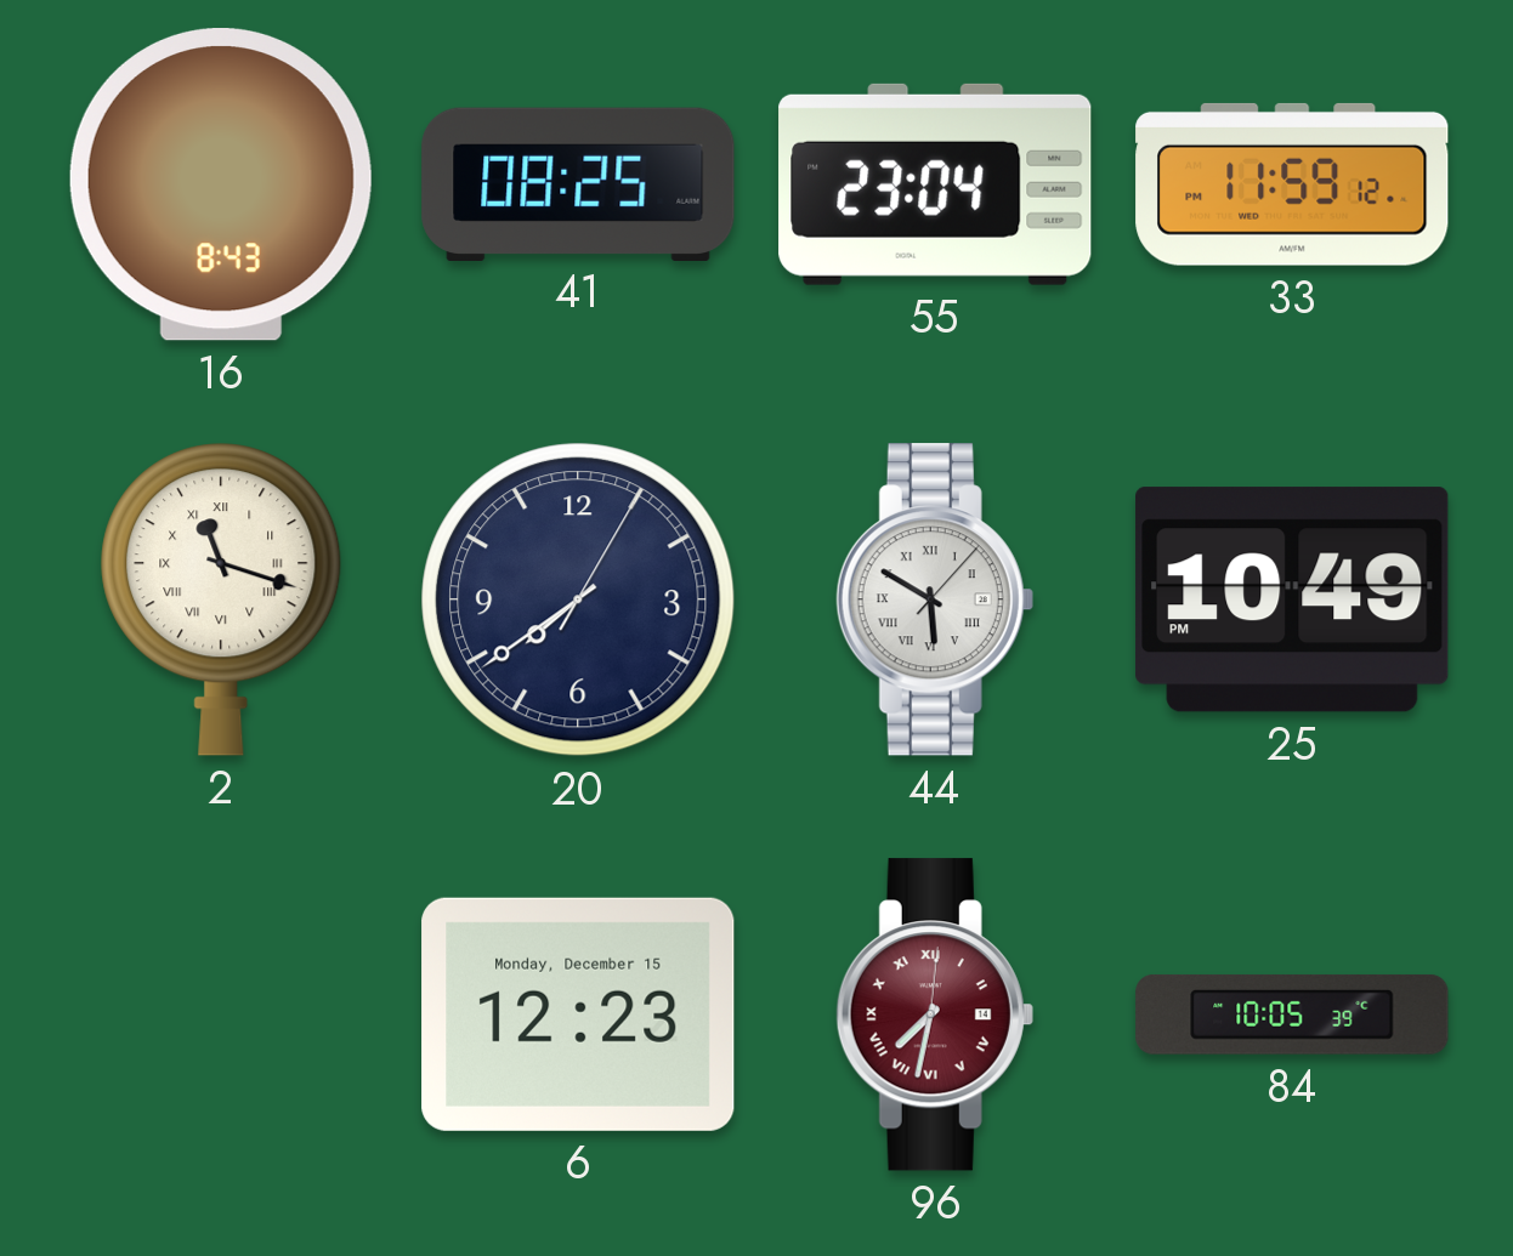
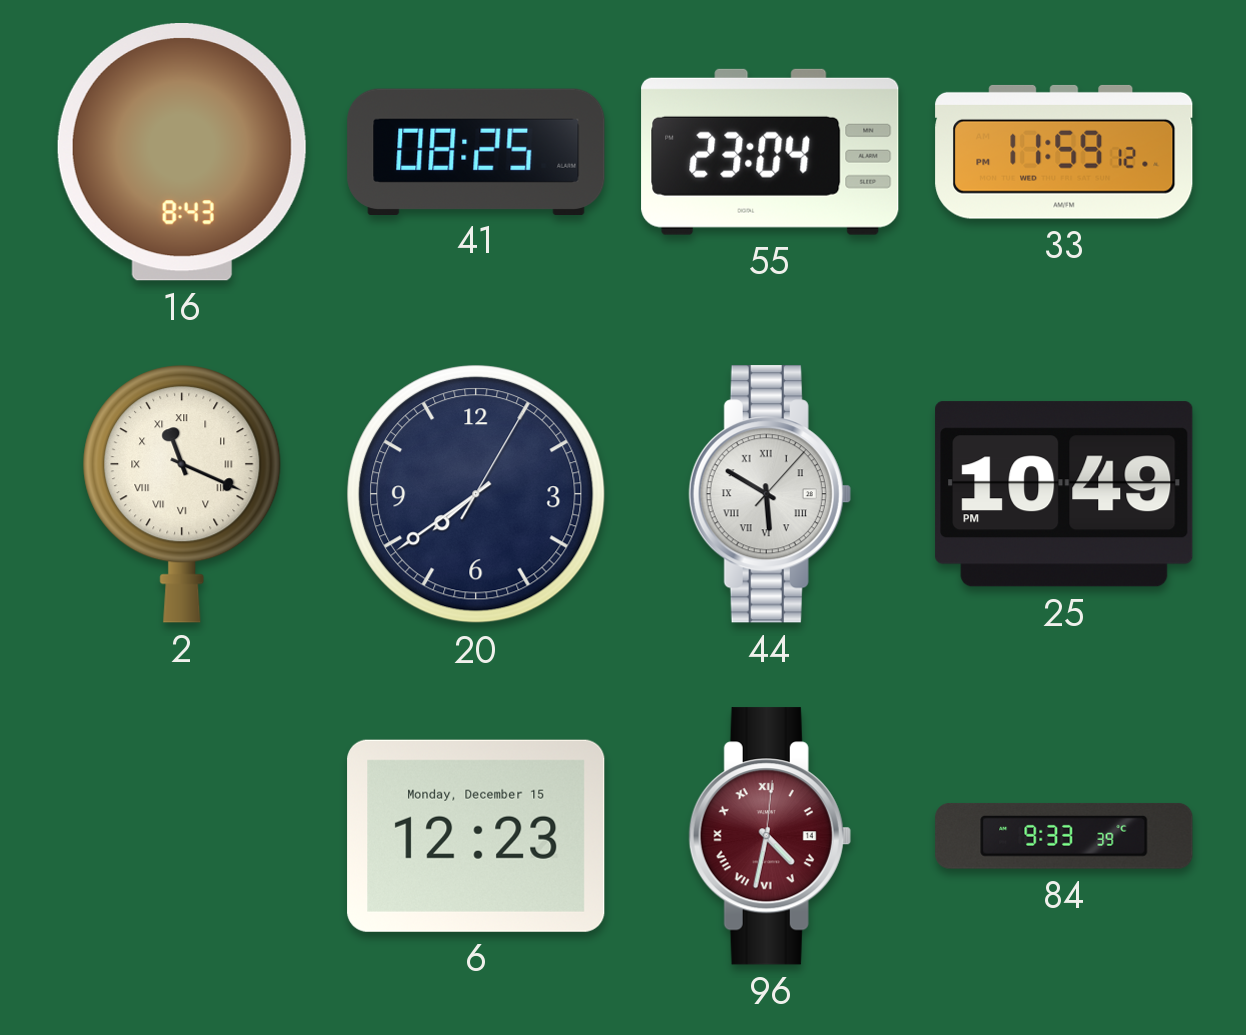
2: 11:18 -> 11:19
96: 7:32 -> 4:32
84: 10:05 -> 9:33
